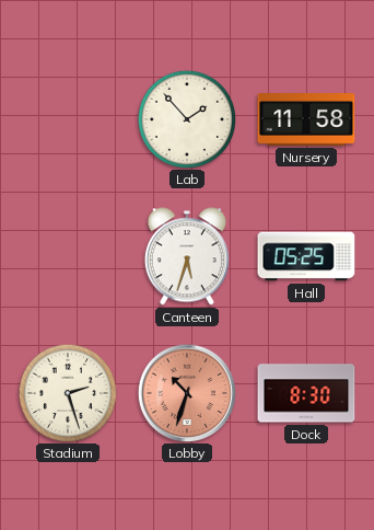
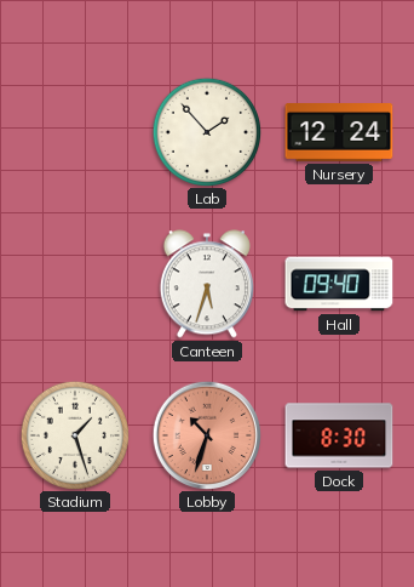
Nursery: 11:58 -> 12:24
Hall: 05:25 -> 09:40
Stadium: 2:27 -> 1:27
